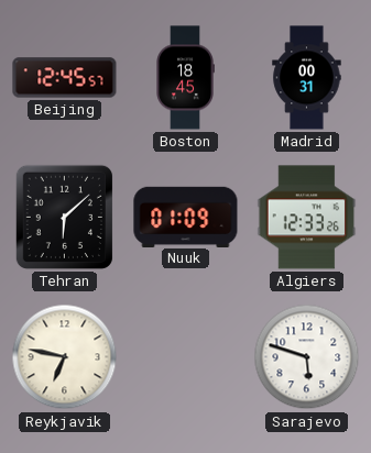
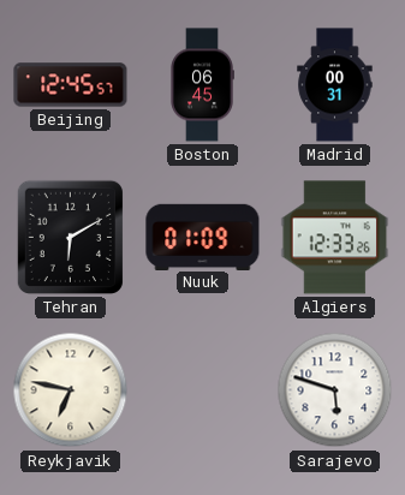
Boston: 18:45 -> 06:45
Tehran: 6:08 -> 6:10
